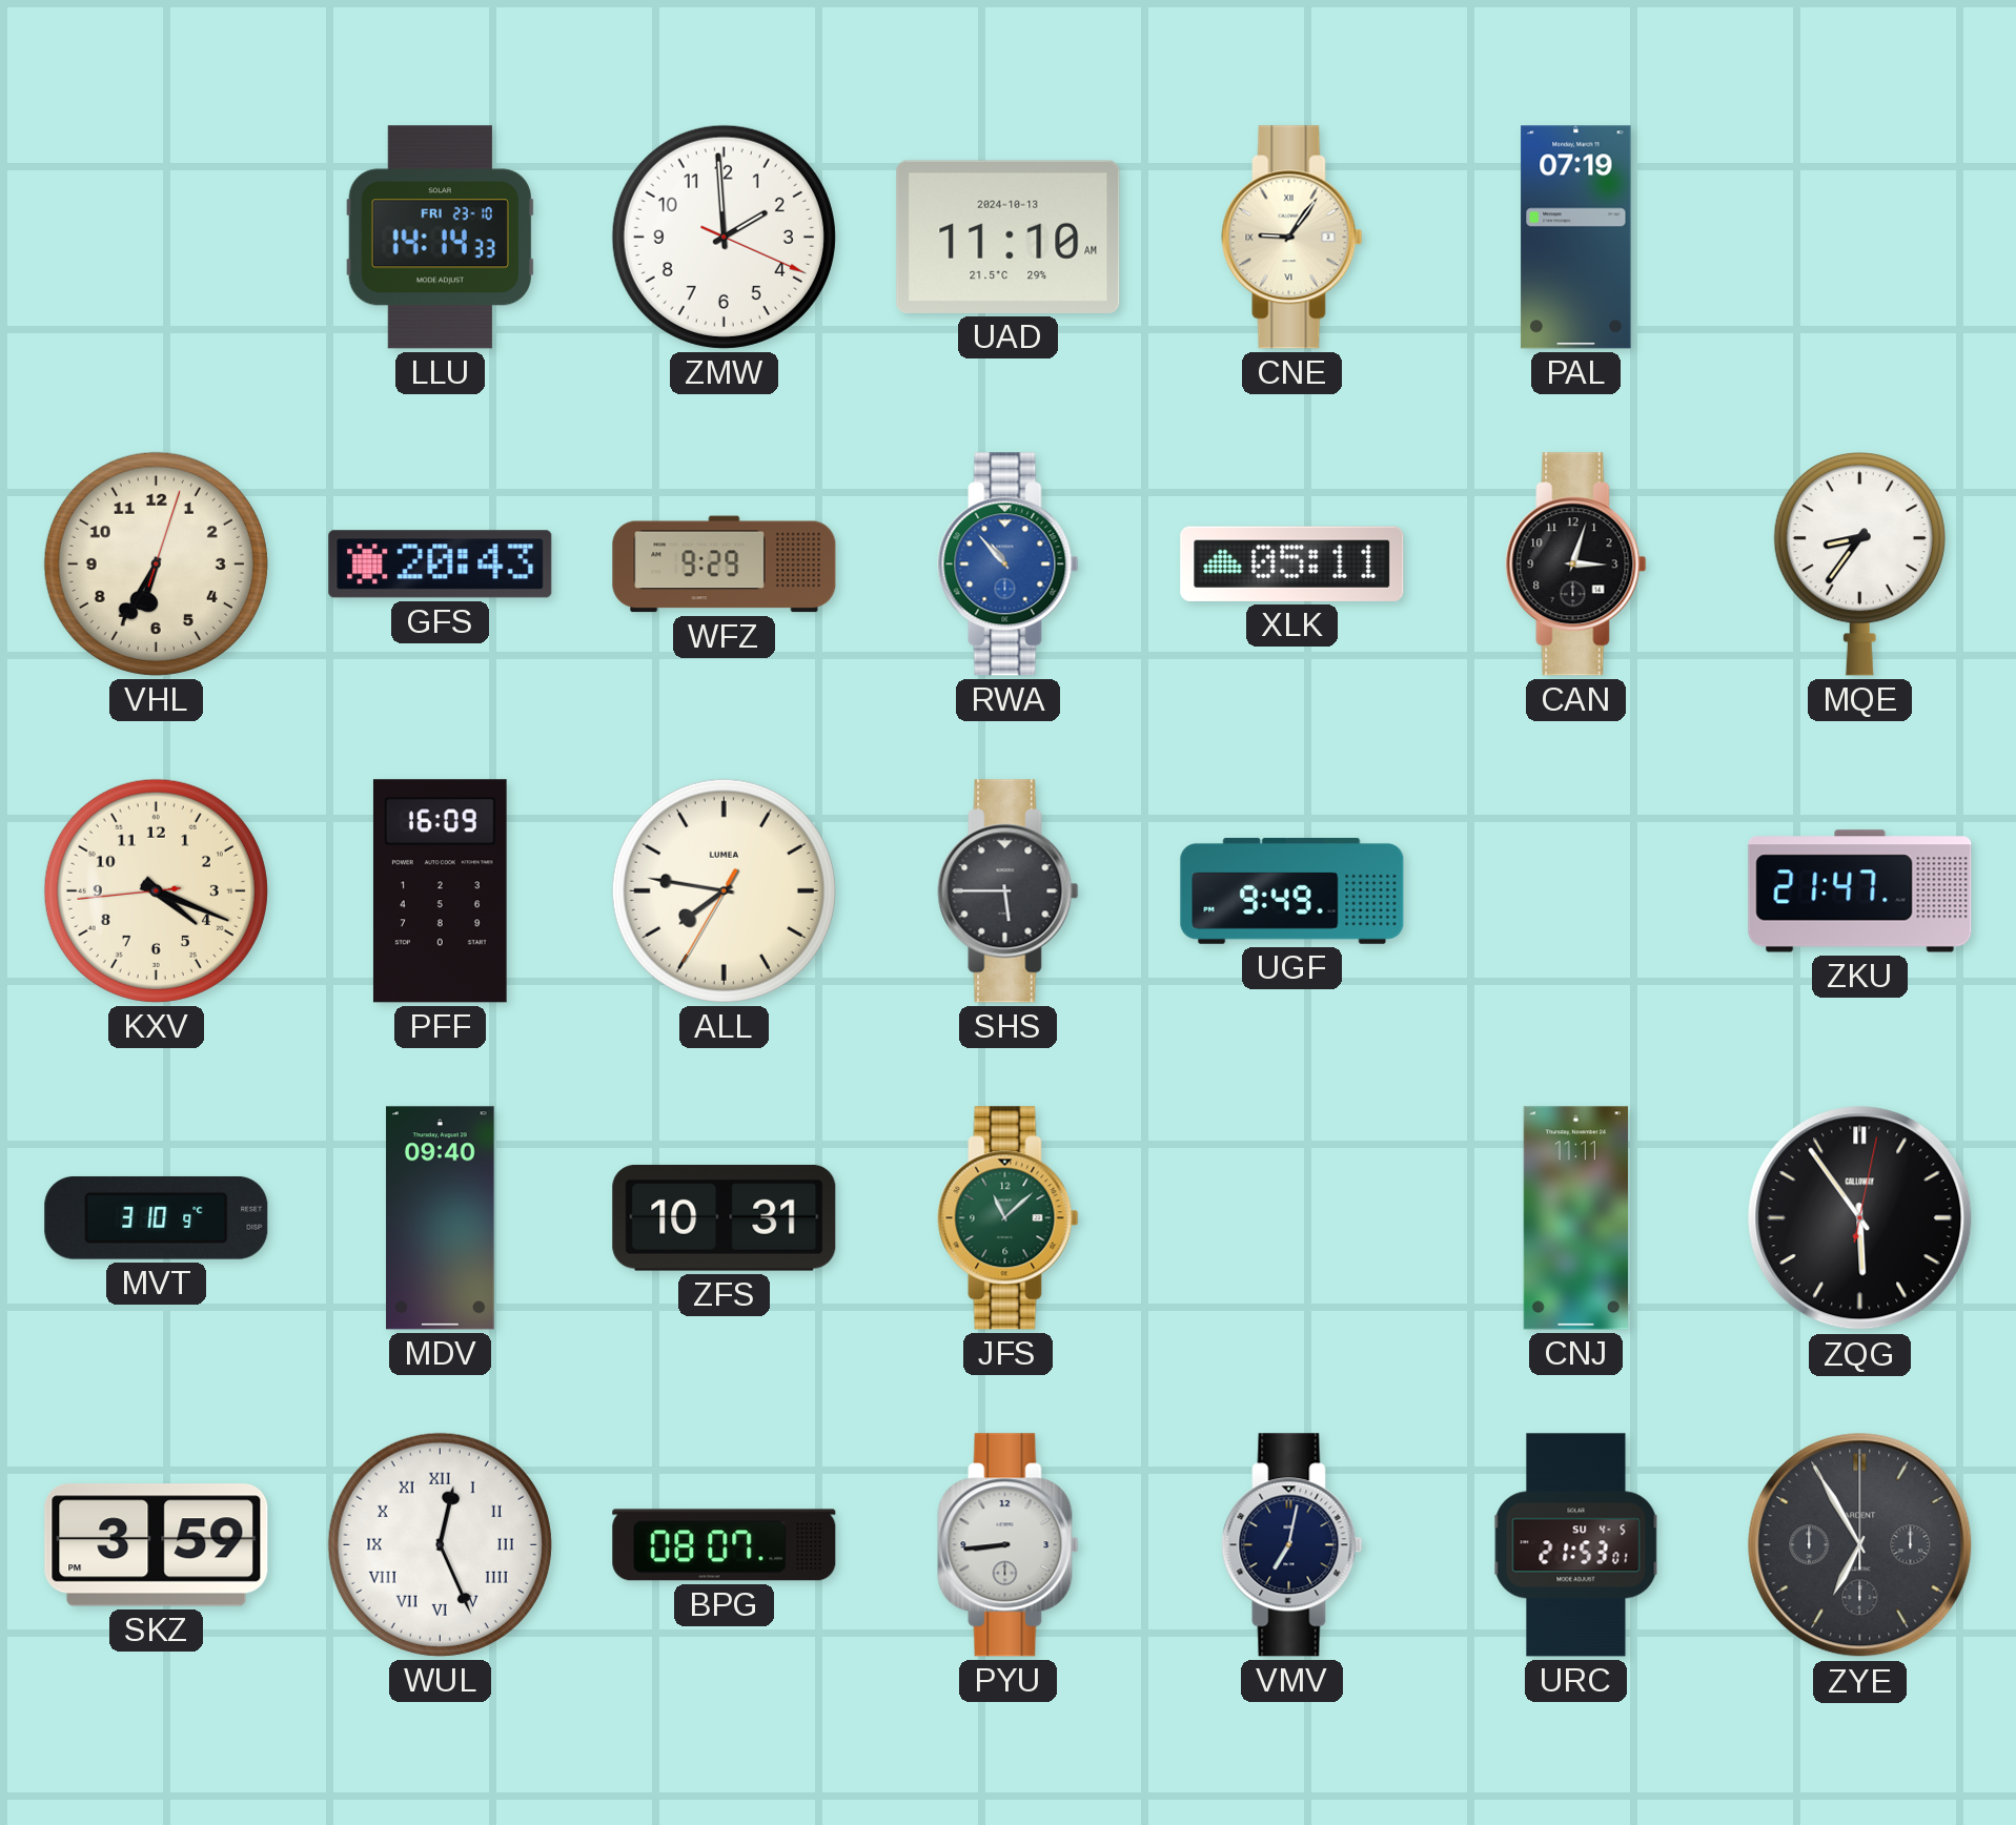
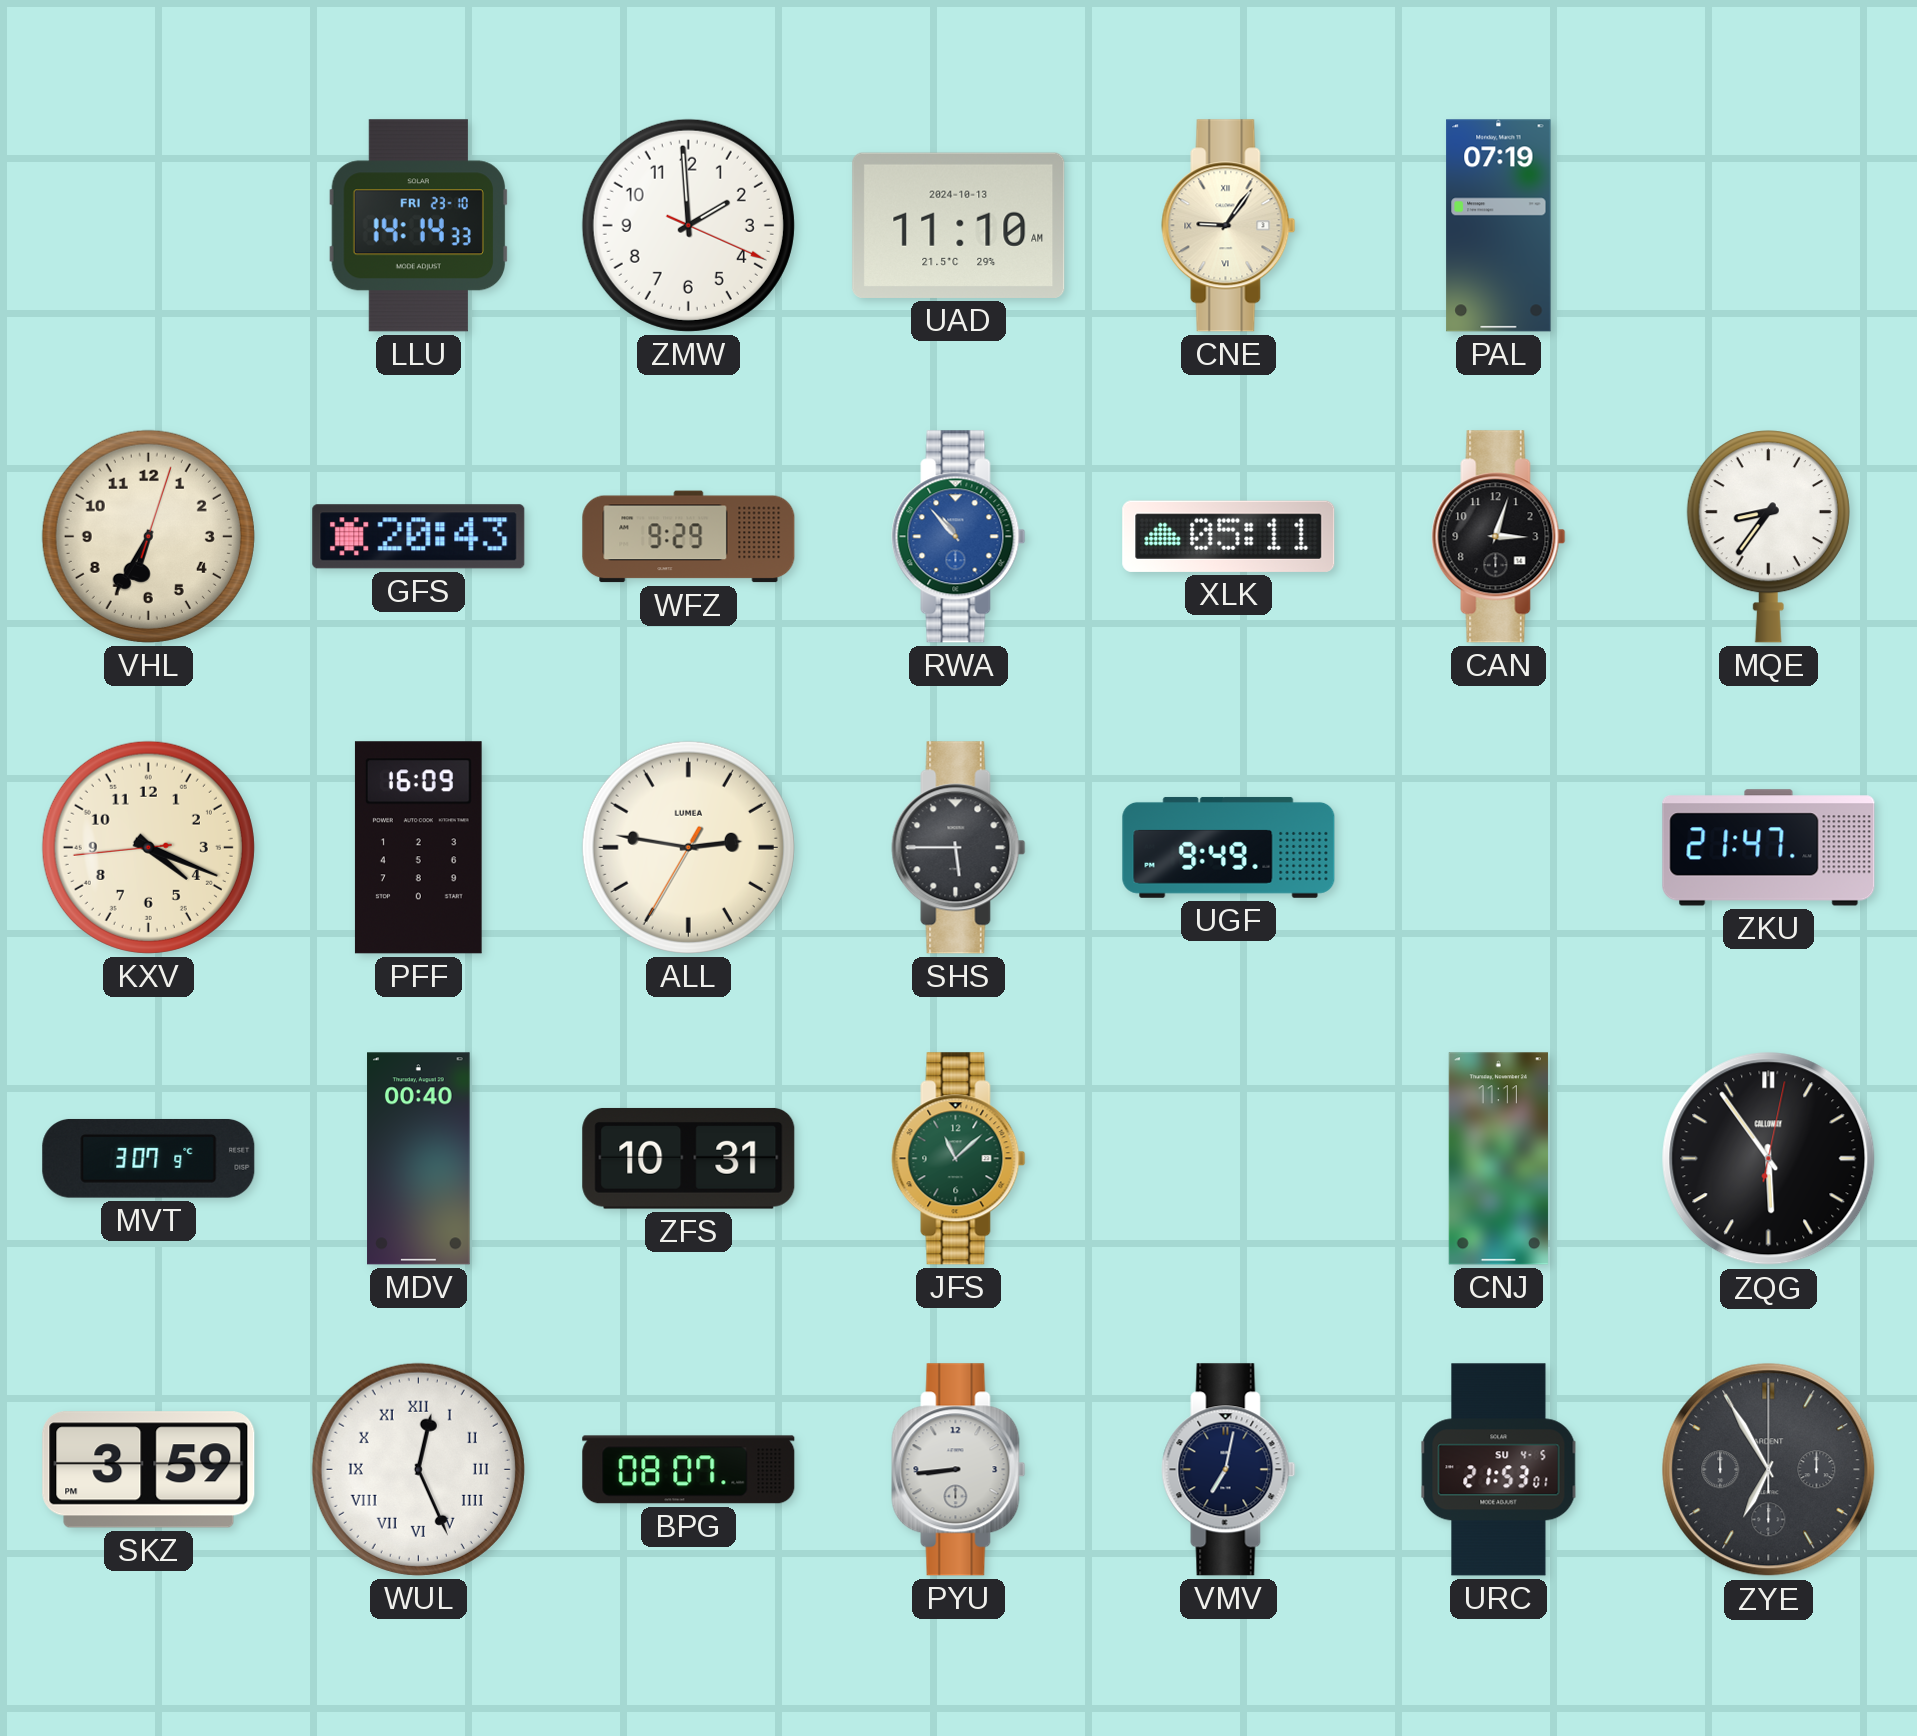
ALL: 7:46 -> 2:46
MVT: 3:10 -> 3:07
MDV: 09:40 -> 00:40
